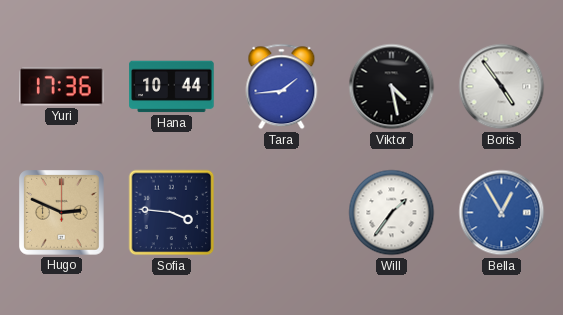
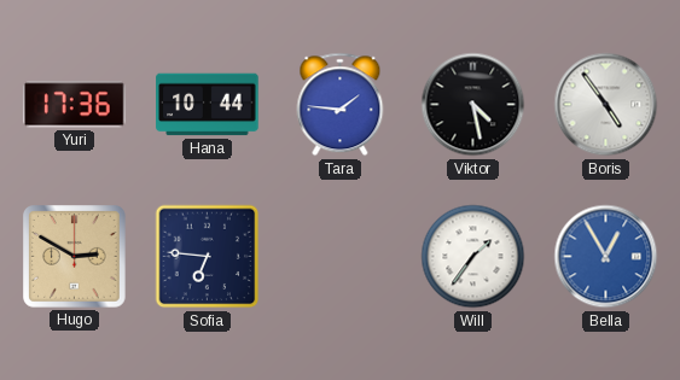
Tara: 1:44 -> 1:46
Hugo: 2:49 -> 2:50
Sofia: 3:46 -> 6:46
